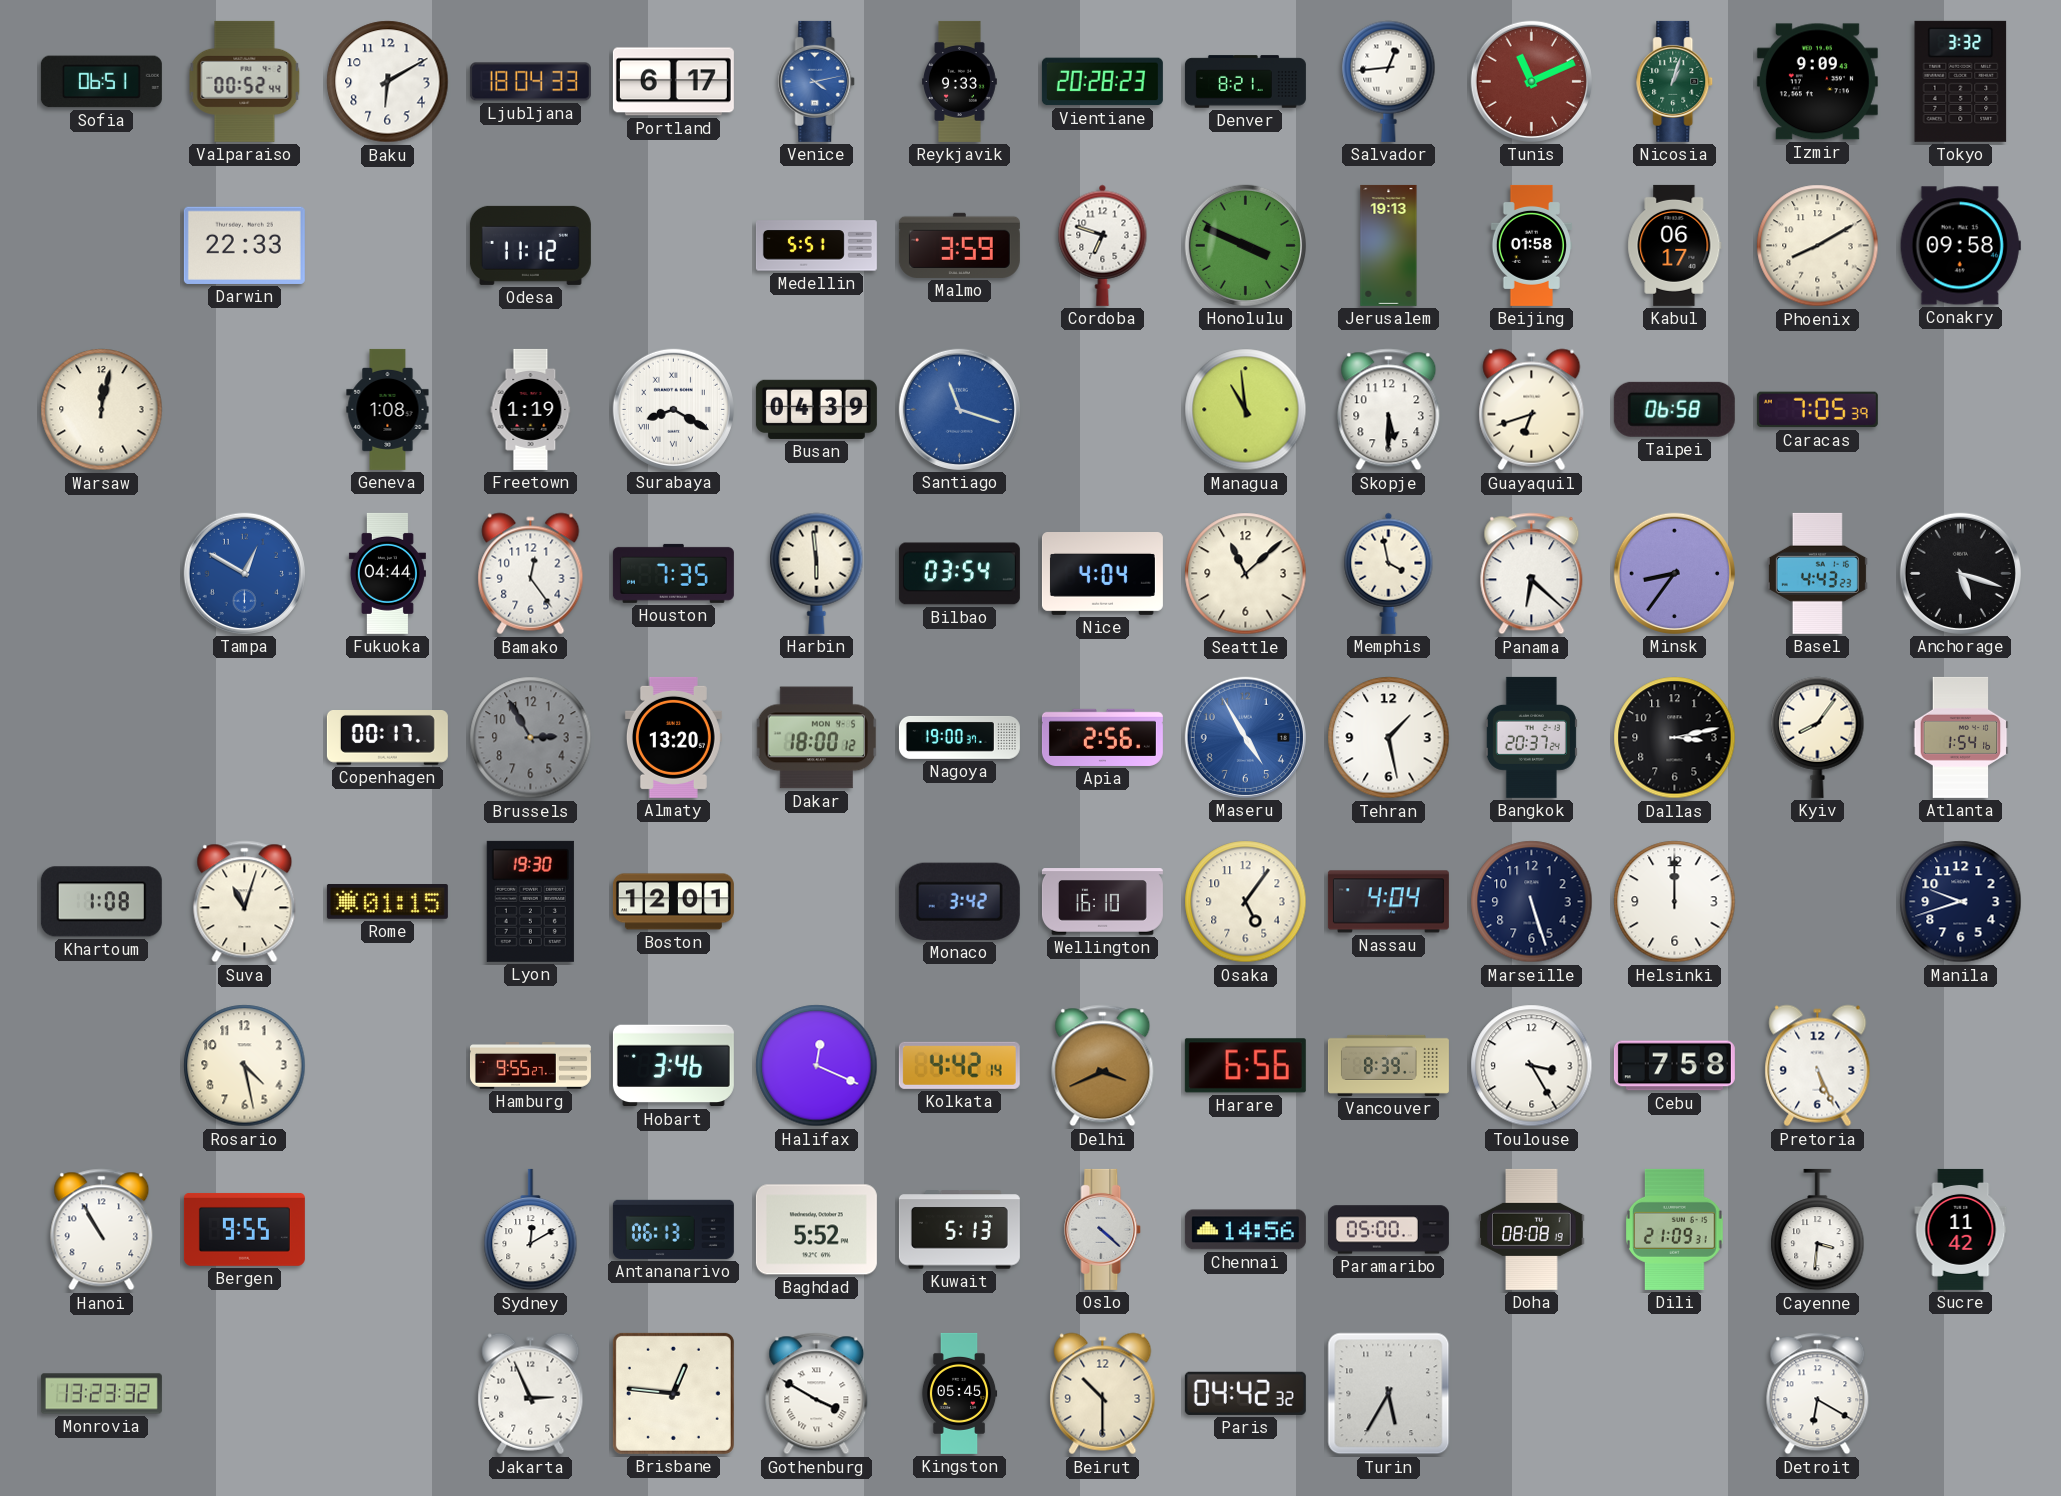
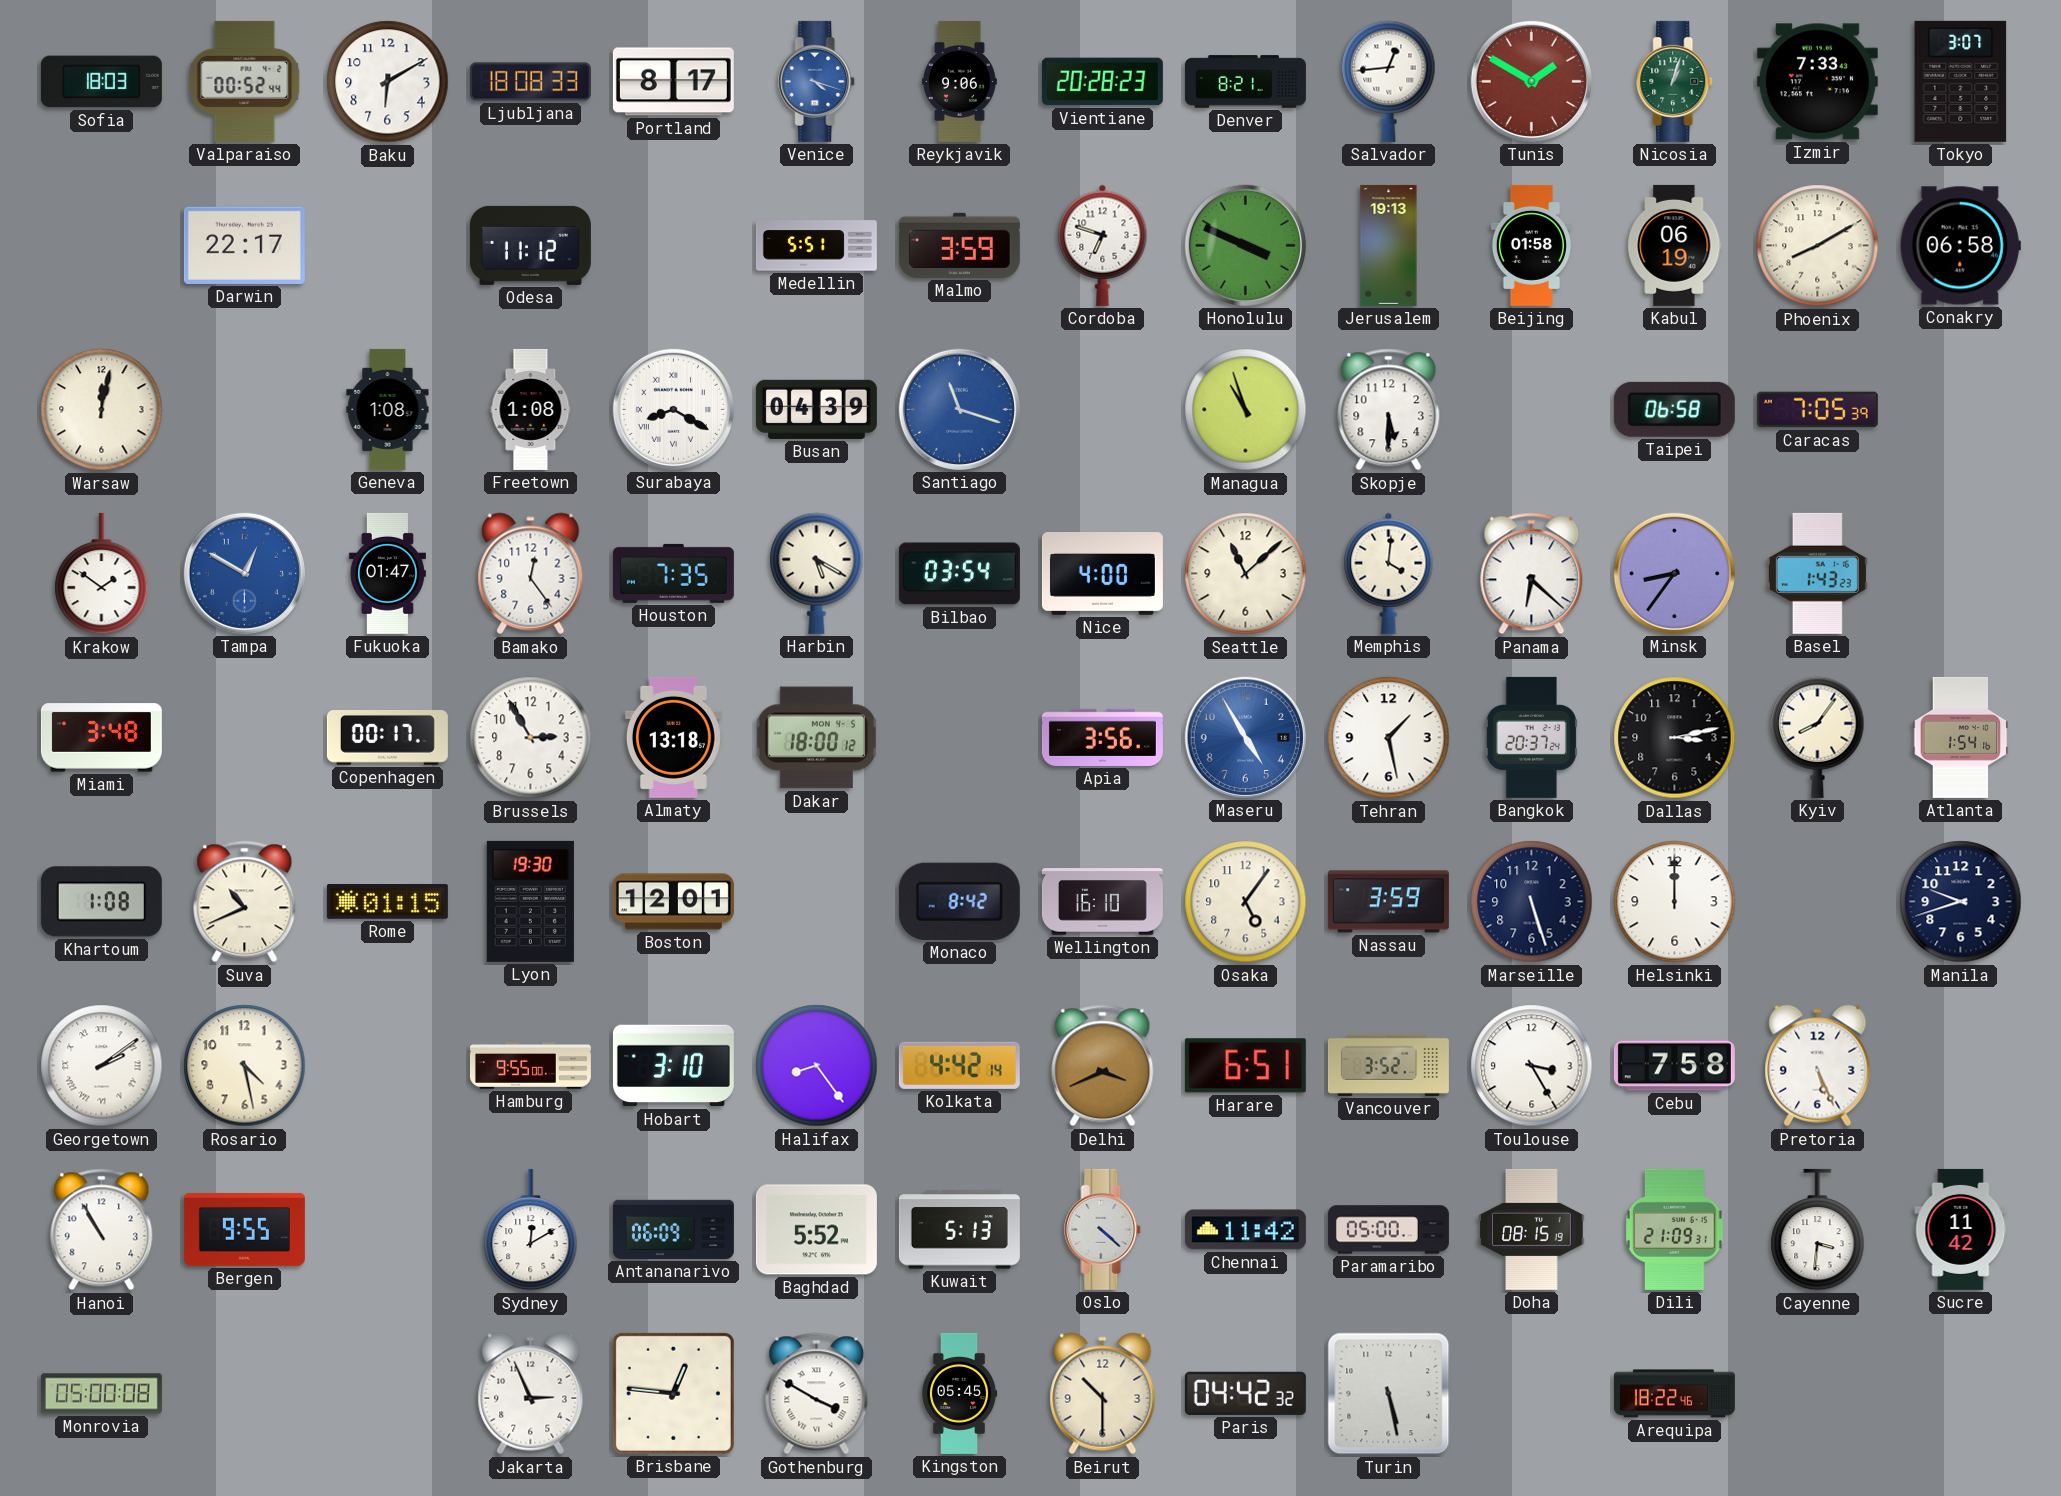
Sofia: 06:51 -> 18:03
Ljubljana: 18:04 -> 18:08
Portland: 6:17 -> 8:17
Venice: 4:13 -> 4:18
Reykjavik: 9:33 -> 9:06
Tunis: 11:11 -> 1:50
Izmir: 9:09 -> 7:33
Tokyo: 3:32 -> 3:07
Darwin: 22:33 -> 22:17
Kabul: 06:17 -> 06:19
Conakry: 09:58 -> 06:58
Freetown: 1:19 -> 1:08
Managua: 10:59 -> 10:57
Guayaquil: 6:42 -> none
Krakow: none -> 1:51
Fukuoka: 04:44 -> 01:47
Harbin: 5:59 -> 5:20
Nice: 4:04 -> 4:00
Memphis: 3:58 -> 4:01
Basel: 4:43 -> 1:43
Anchorage: 5:18 -> none
Miami: none -> 3:48
Brussels dial: grey -> white
Almaty: 13:20 -> 13:18
Nagoya: 19:00 -> none
Apia: 2:56 -> 3:56
Suva: 11:03 -> 10:41
Monaco: 3:42 -> 8:42
Nassau: 4:04 -> 3:59
Georgetown: none -> 2:09
Hamburg: 9:55:27 -> 9:55:00
Hobart: 3:46 -> 3:10
Halifax: 12:19 -> 8:24
Harare: 6:56 -> 6:51
Vancouver: 8:39 -> 3:52
Antananarivo: 06:13 -> 06:09
Chennai: 14:56 -> 11:42
Doha: 08:08 -> 08:15
Monrovia: 13:23 -> 05:00
Turin: 5:35 -> 5:28
Arequipa: none -> 18:22
Detroit: 6:20 -> none
